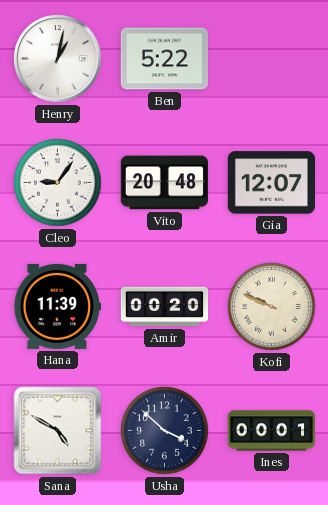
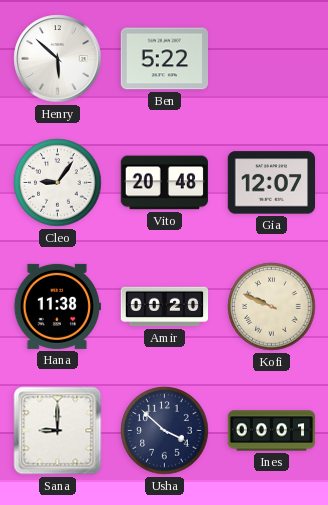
Henry: 1:02 -> 5:52
Hana: 11:39 -> 11:38
Sana: 4:50 -> 9:00
